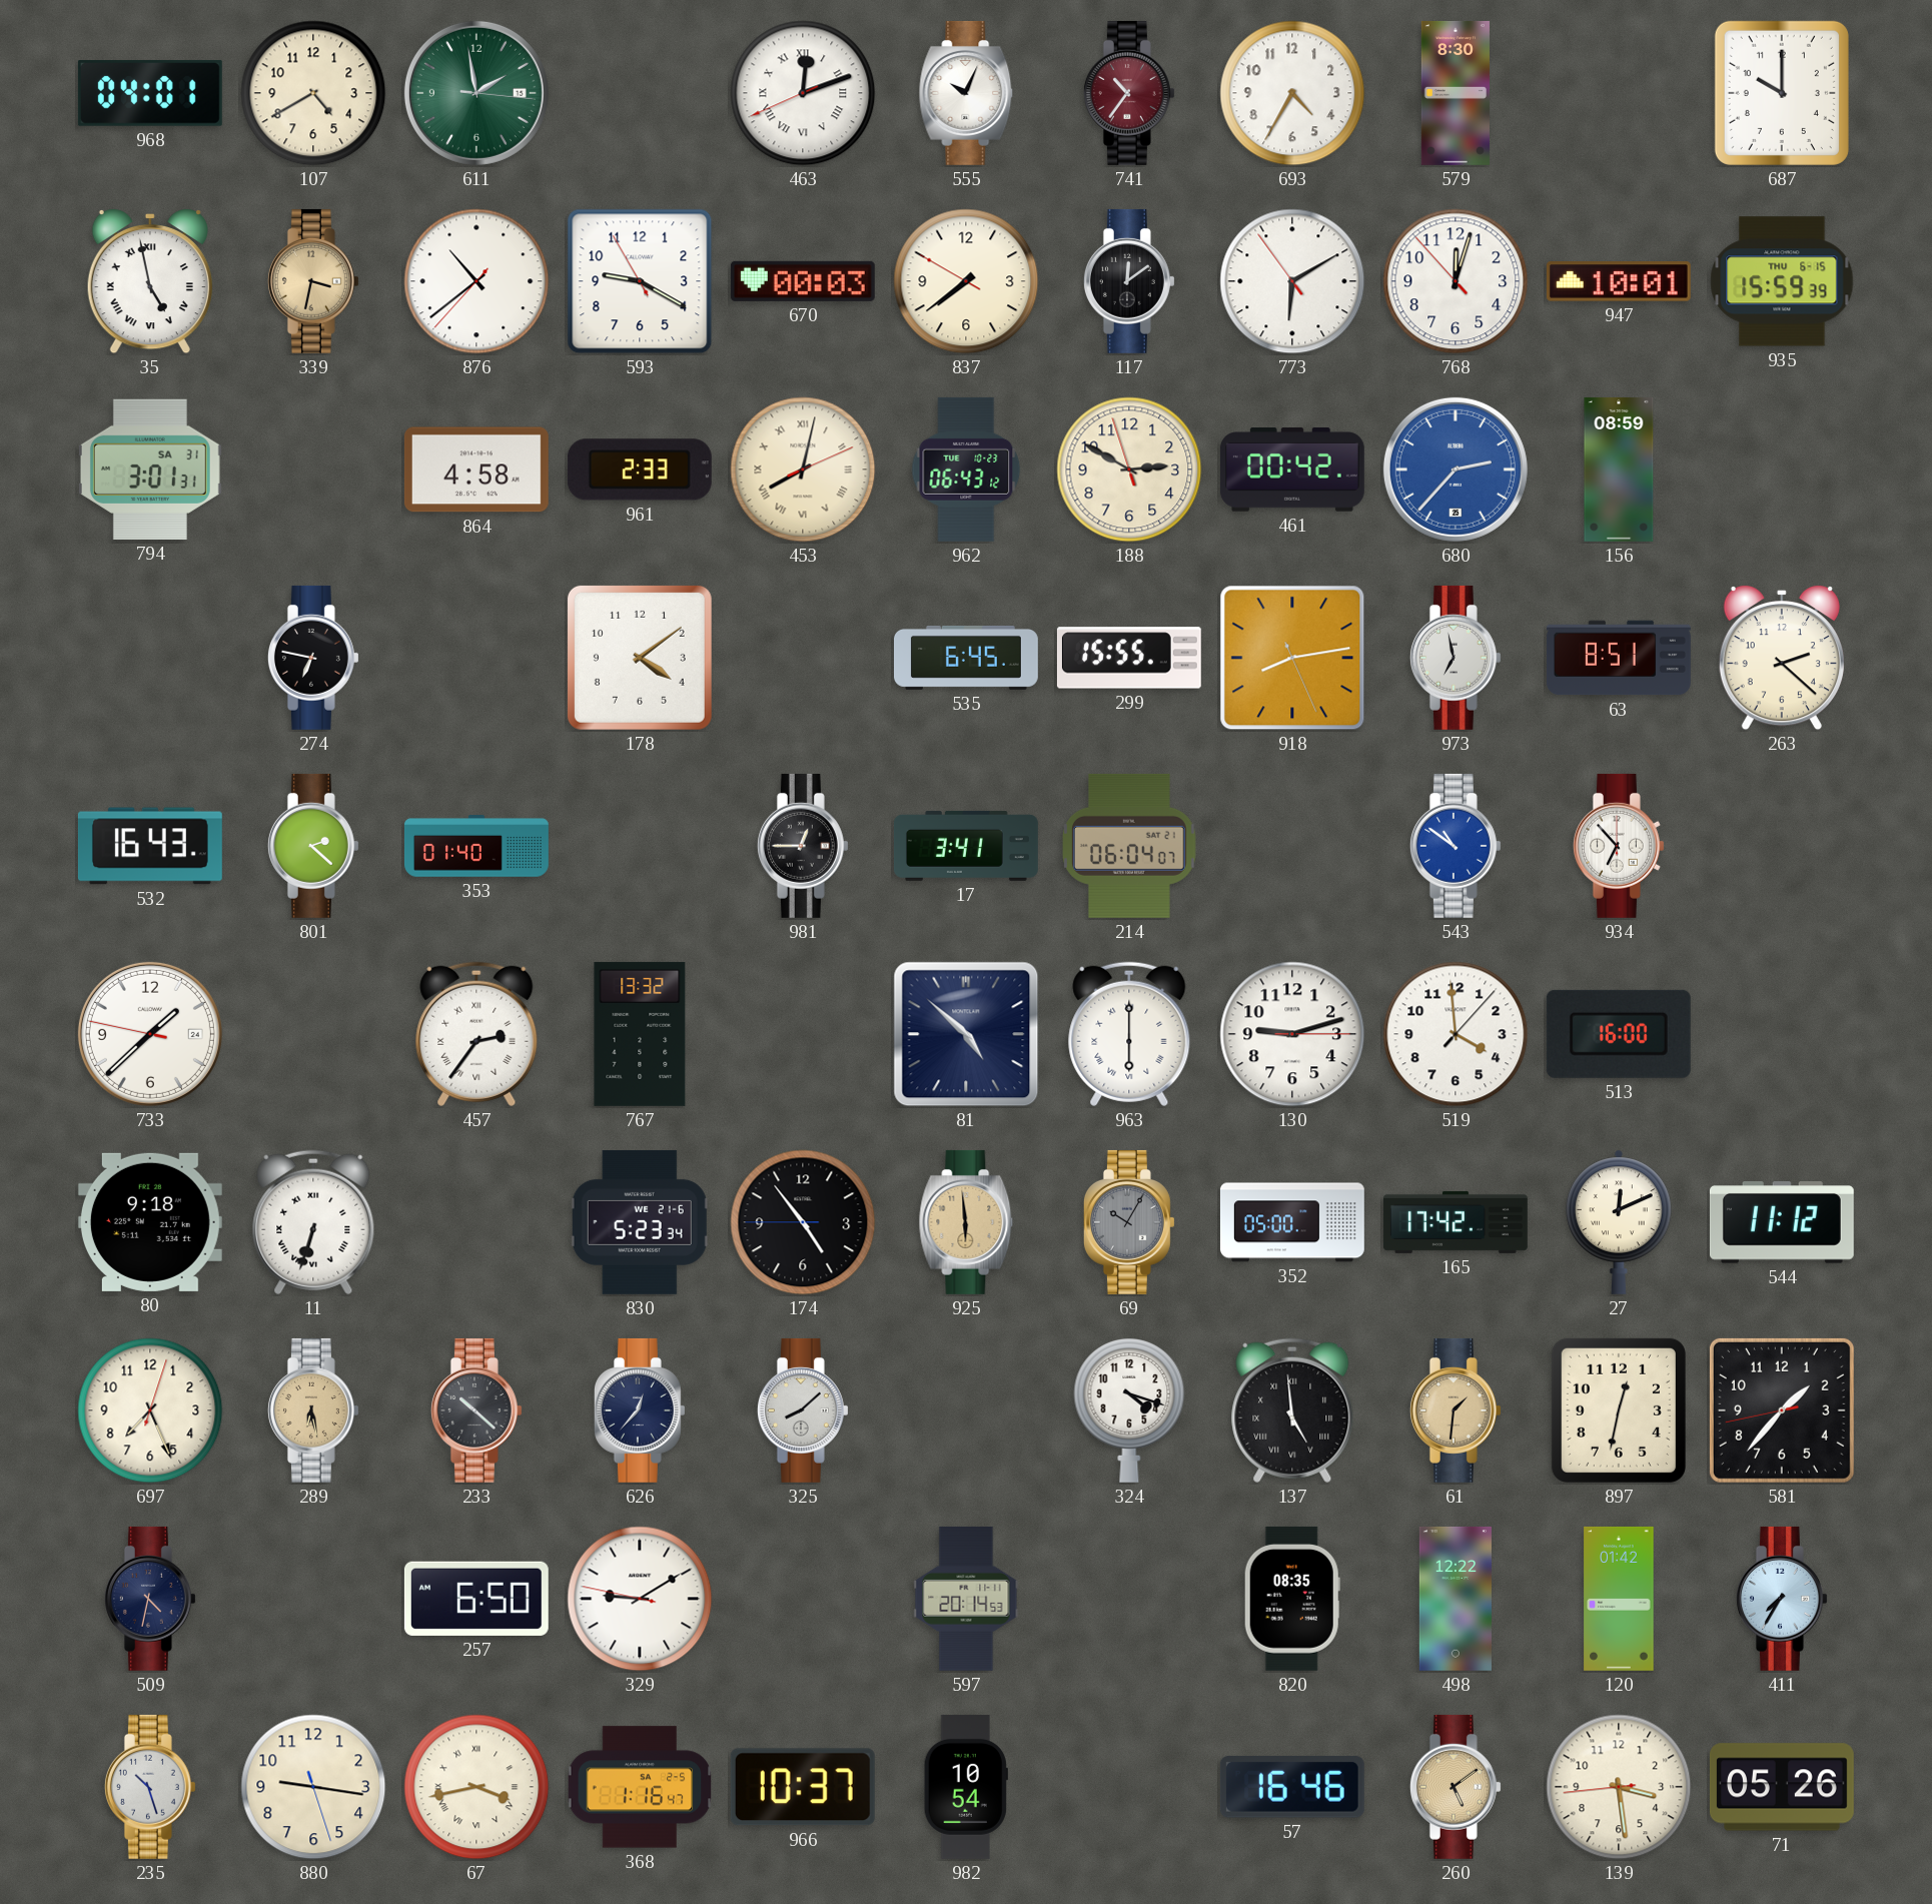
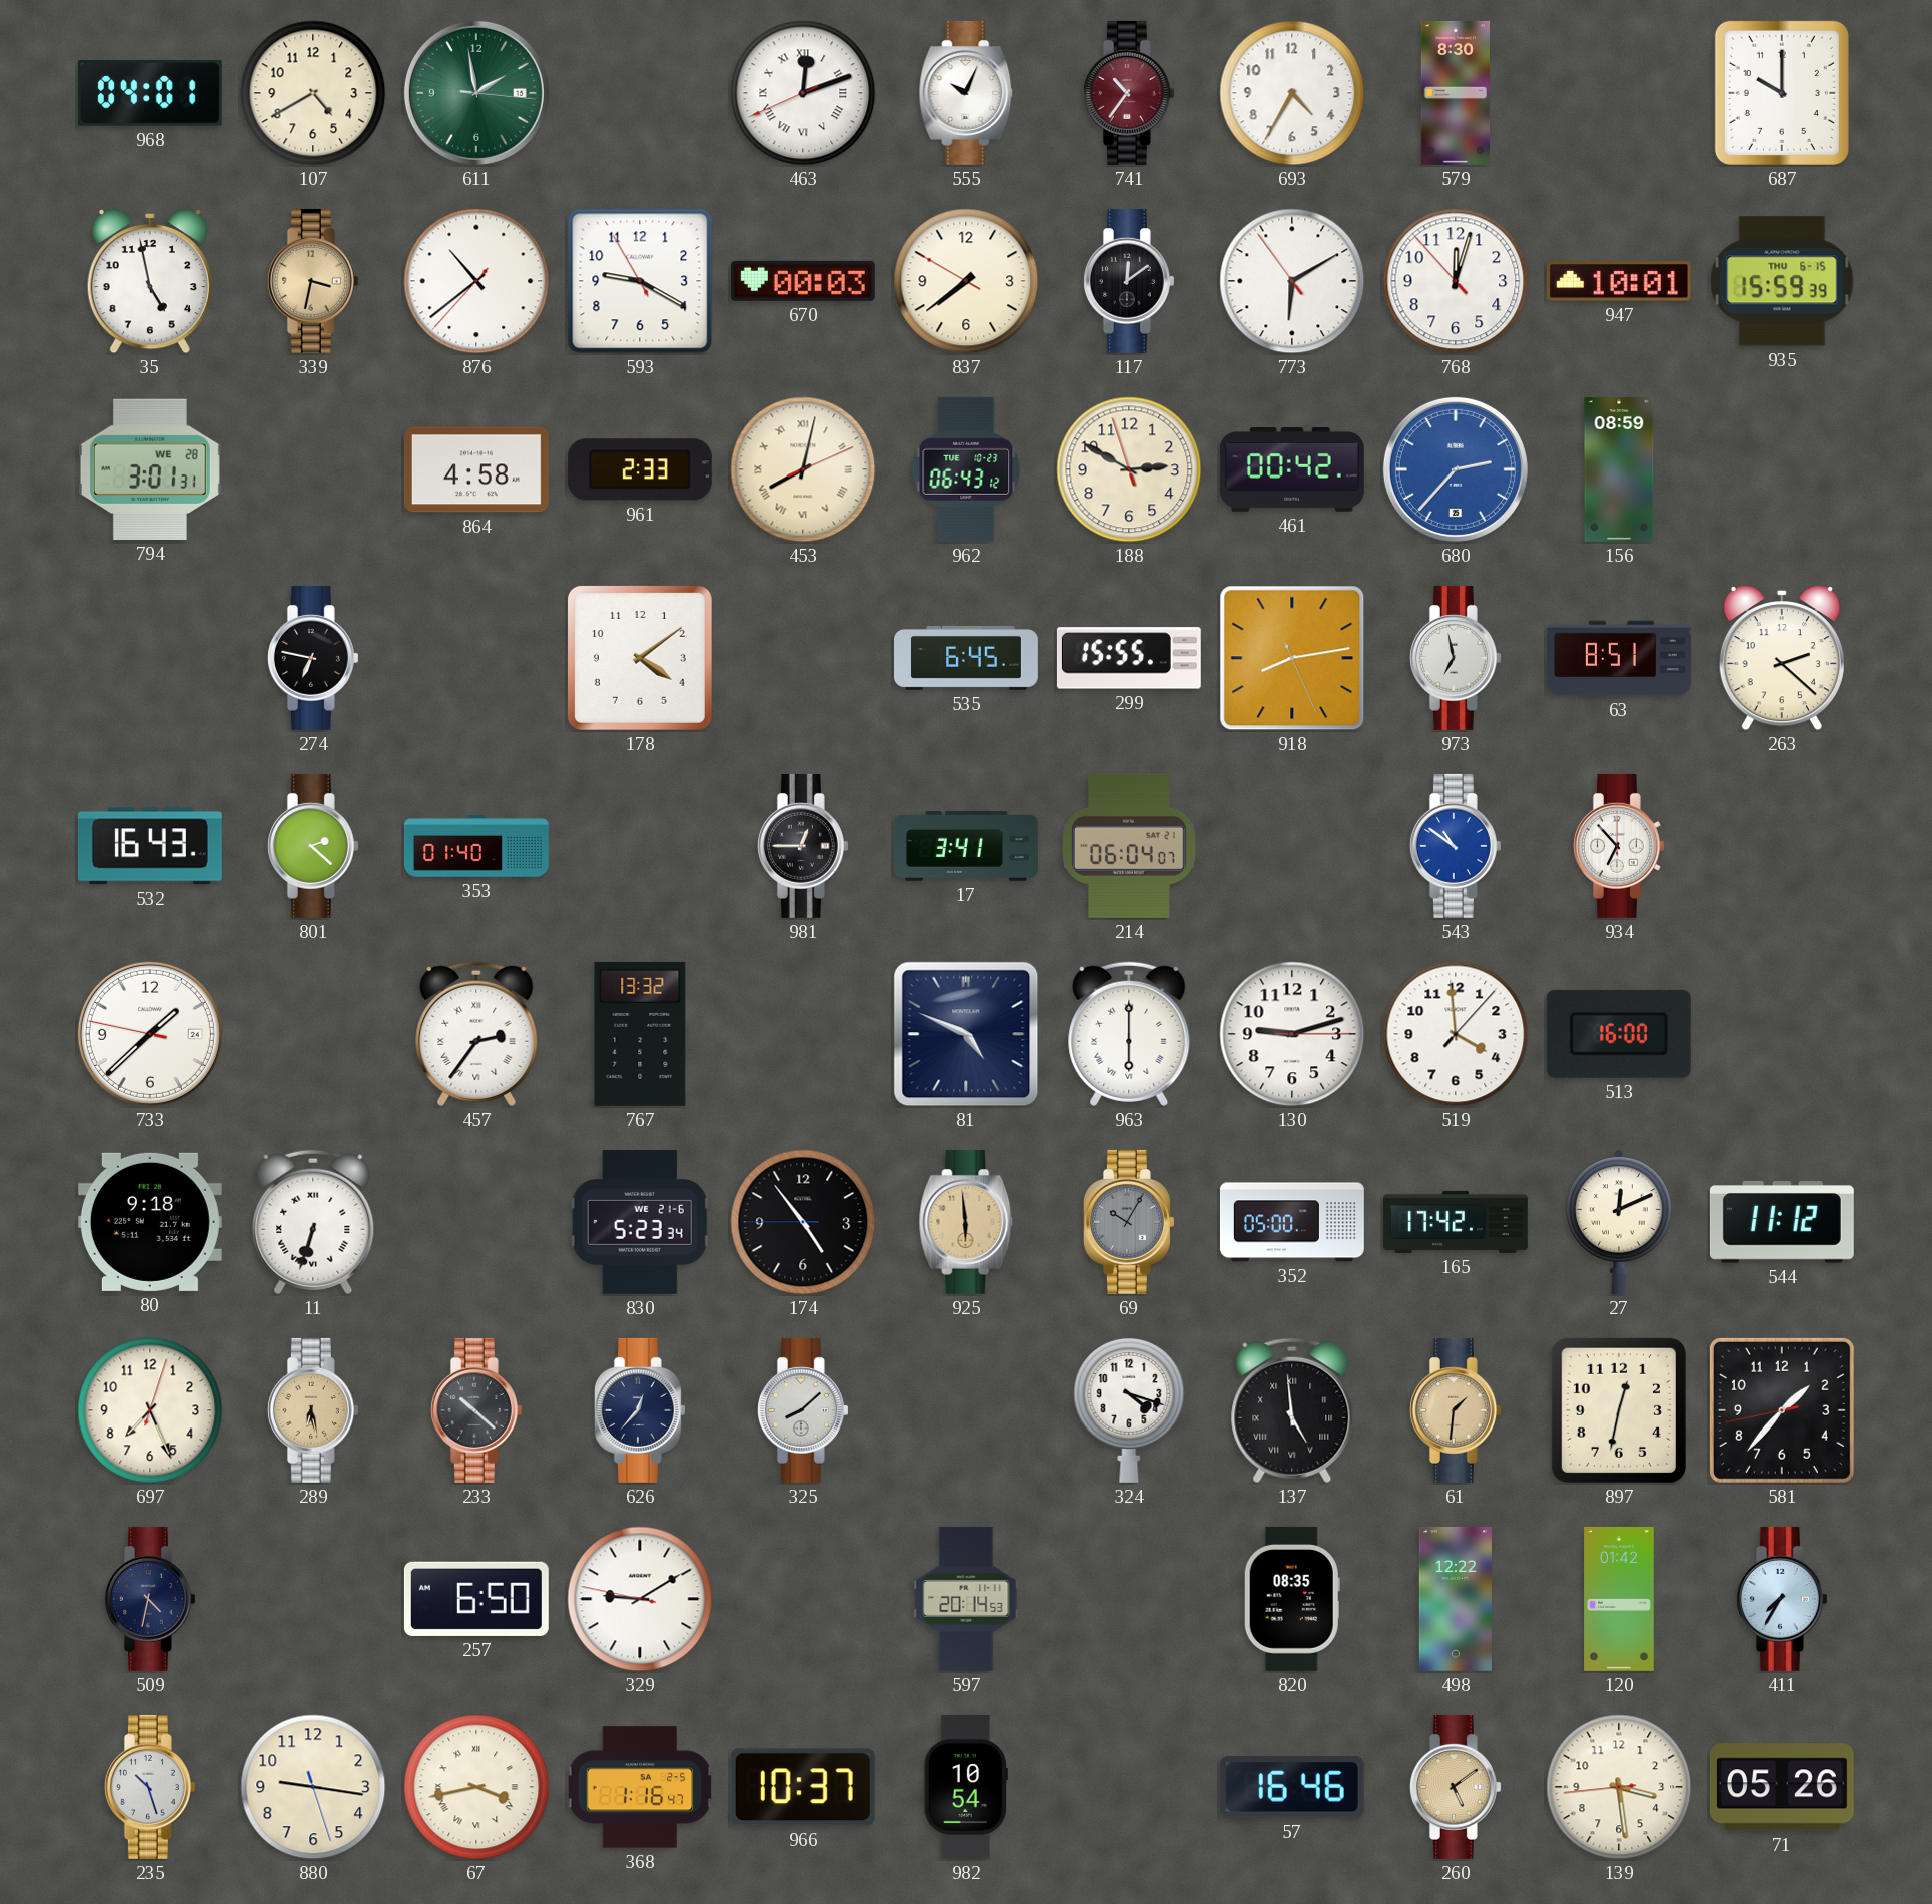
35 numerals: Roman -> Arabic
794 date: SA 31 -> WE 28
81: 4:52 -> 4:49
